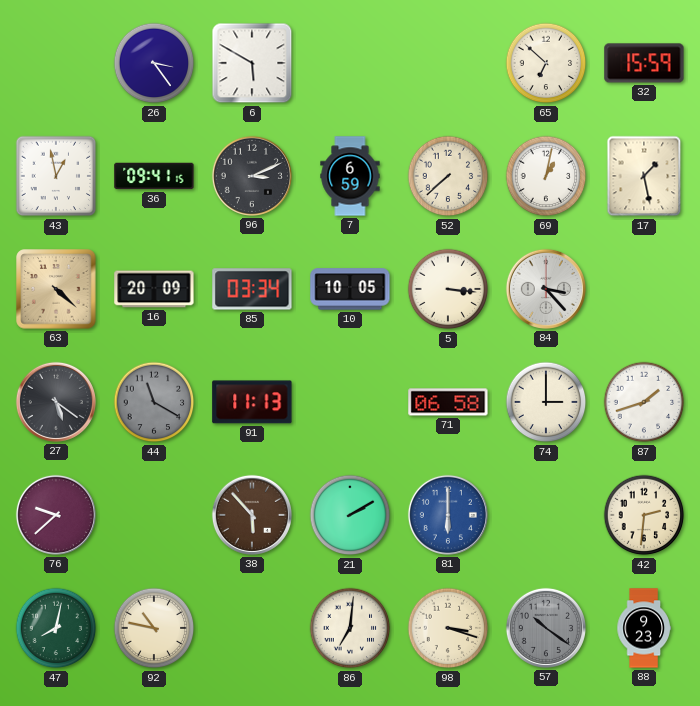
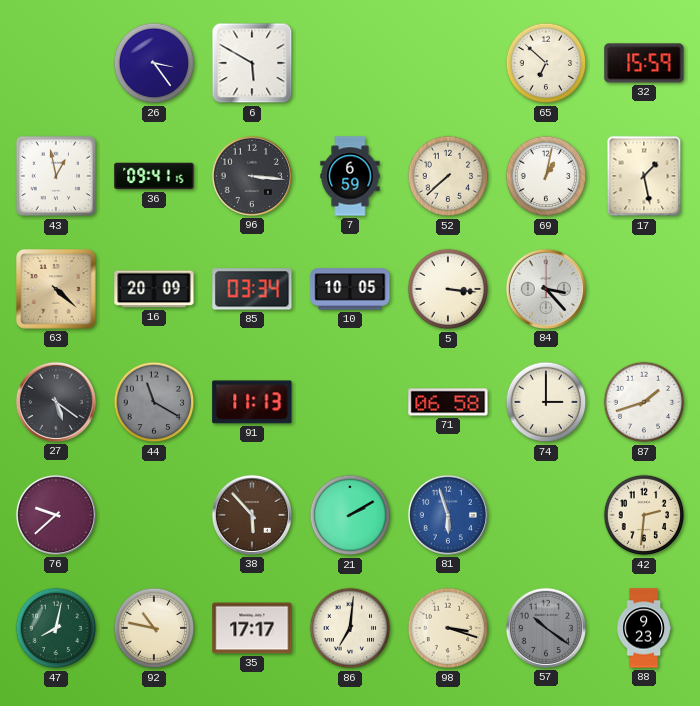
96: 3:11 -> 3:16
81: 6:00 -> 5:57
35: none -> 17:17
